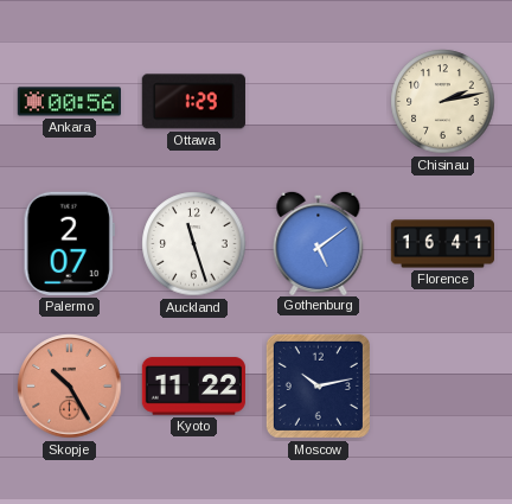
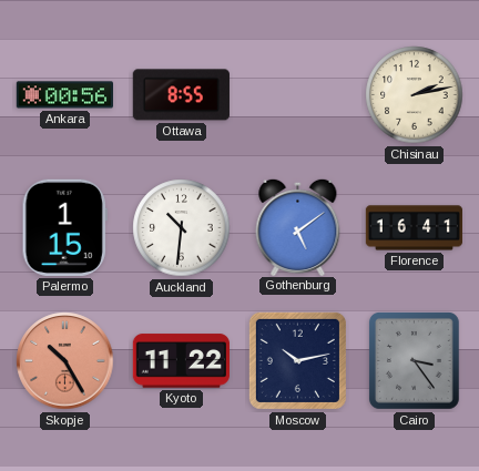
Ottawa: 1:29 -> 8:55
Palermo: 2:07 -> 1:15
Auckland: 11:27 -> 10:31
Cairo: none -> 3:24
